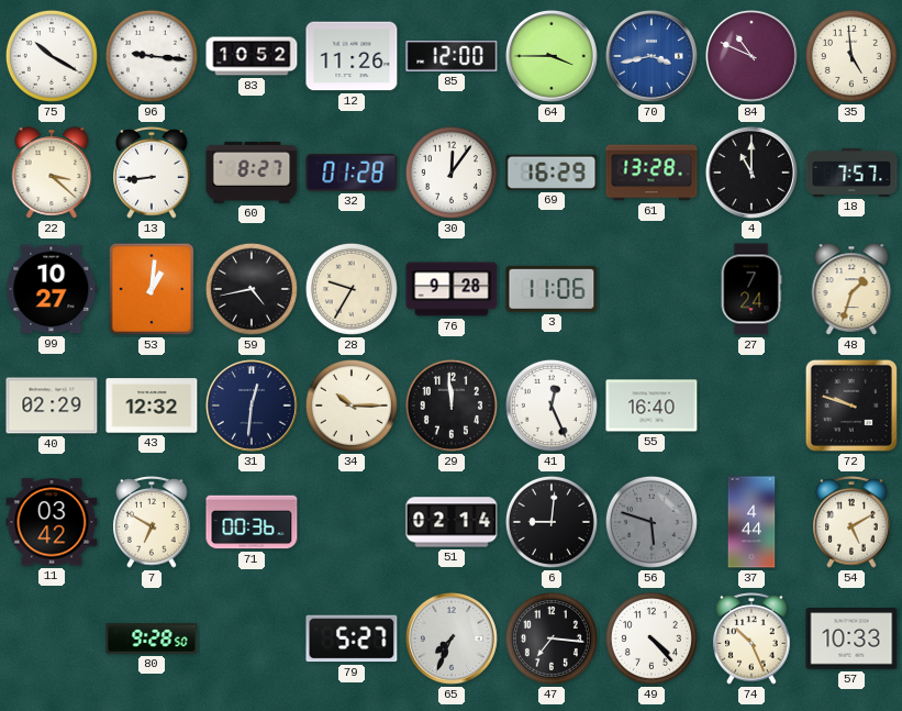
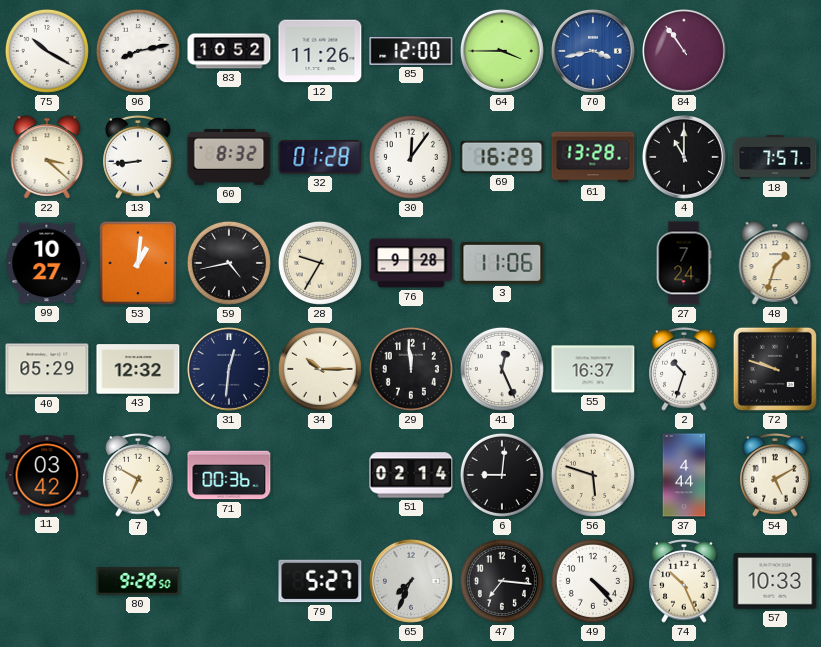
96: 9:16 -> 8:13
84: 10:49 -> 10:54
35: 4:59 -> none
60: 8:27 -> 8:32
40: 02:29 -> 05:29
55: 16:40 -> 16:37
2: none -> 10:33
56 dial: grey -> cream
